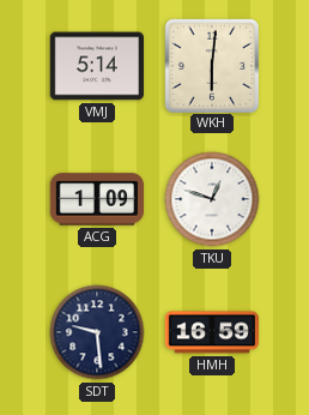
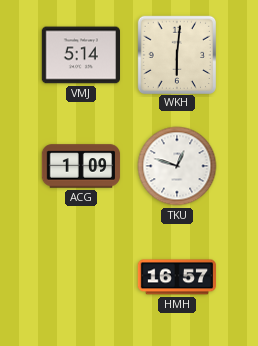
SDT: 9:29 -> none
HMH: 16:59 -> 16:57
